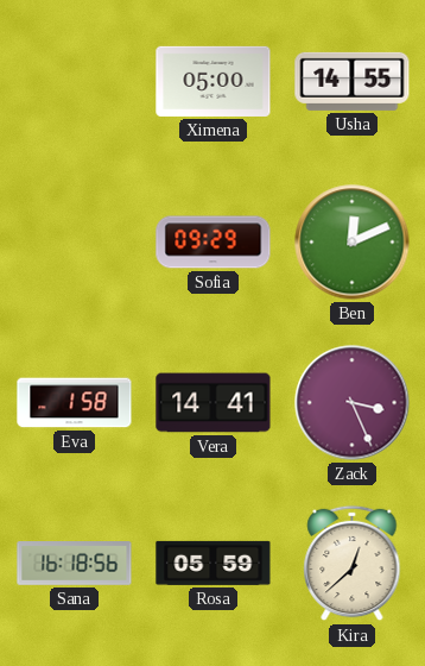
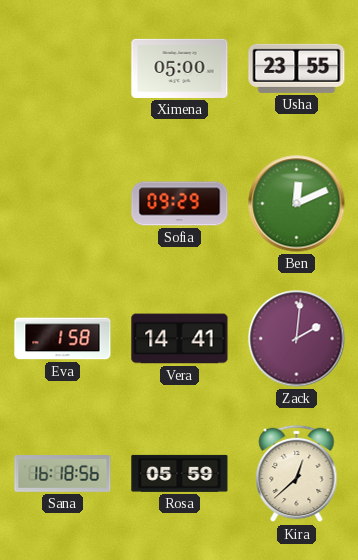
Usha: 14:55 -> 23:55
Zack: 3:26 -> 2:01
